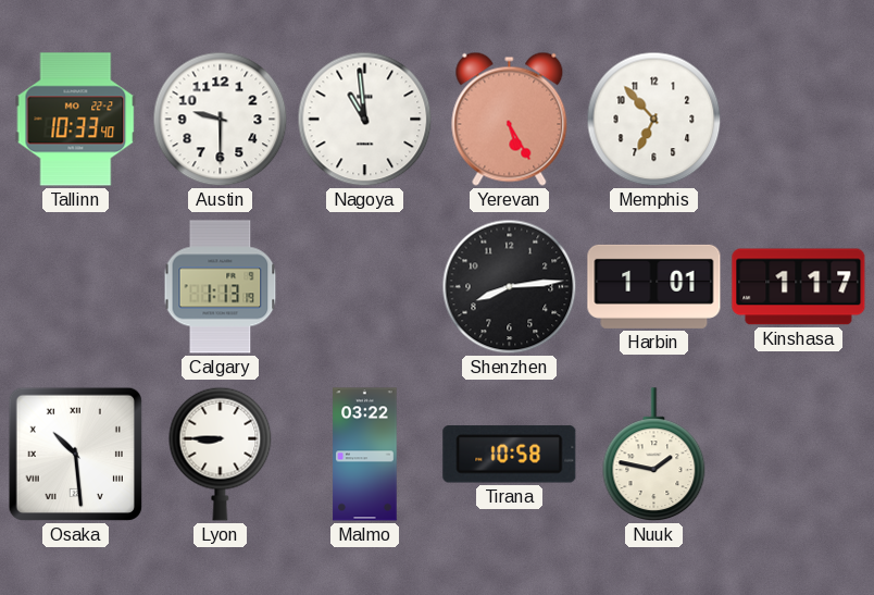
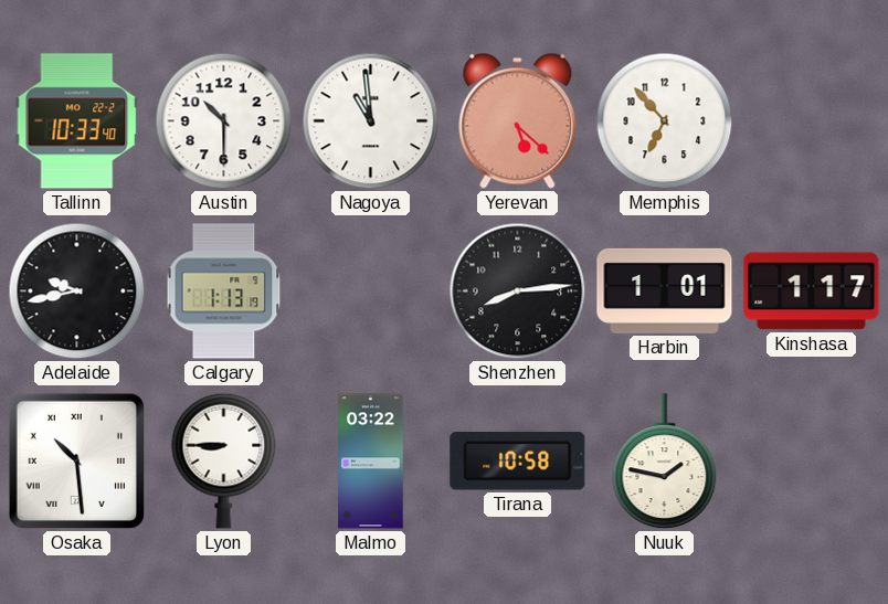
Austin: 9:30 -> 10:30
Yerevan: 5:25 -> 5:22
Adelaide: none -> 9:43
